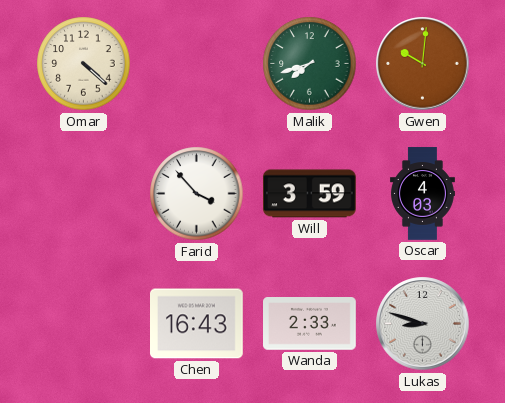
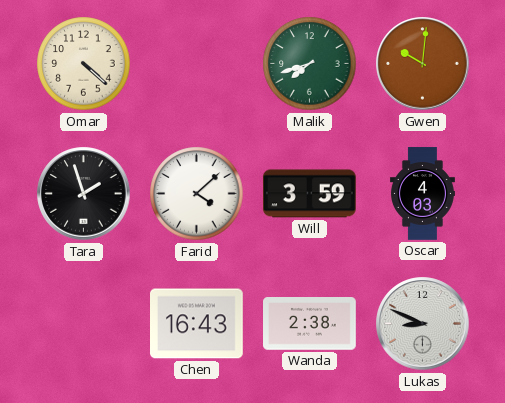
Tara: none -> 1:57
Farid: 3:53 -> 4:08
Wanda: 2:33 -> 2:38
Lukas: 8:48 -> 8:49
